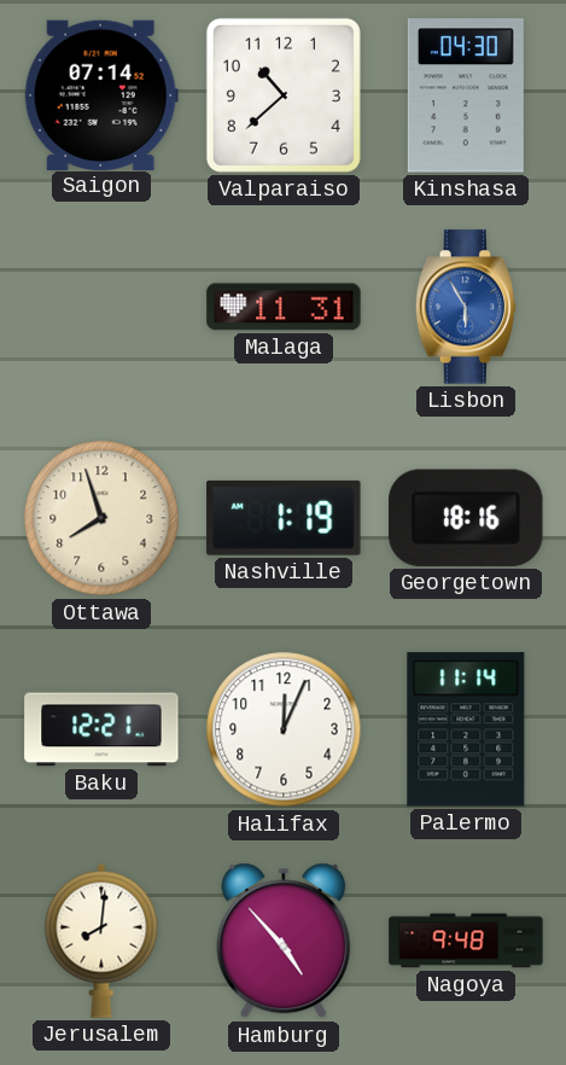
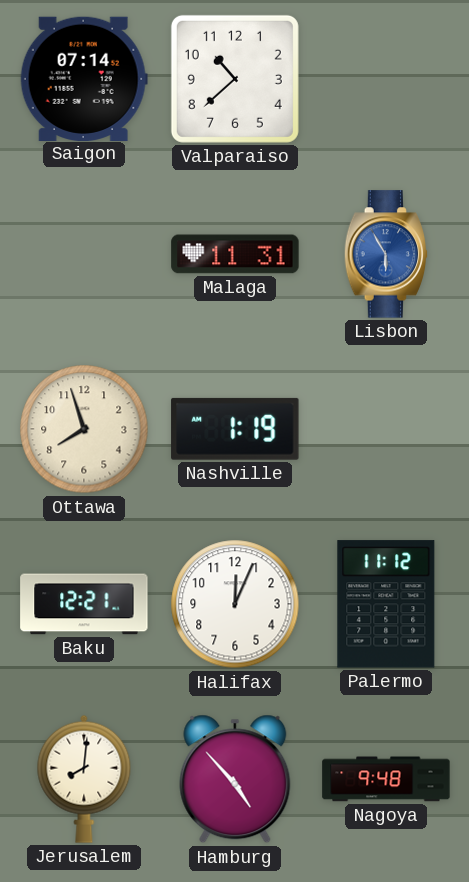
Kinshasa: 04:30 -> none
Georgetown: 18:16 -> none
Palermo: 11:14 -> 11:12
